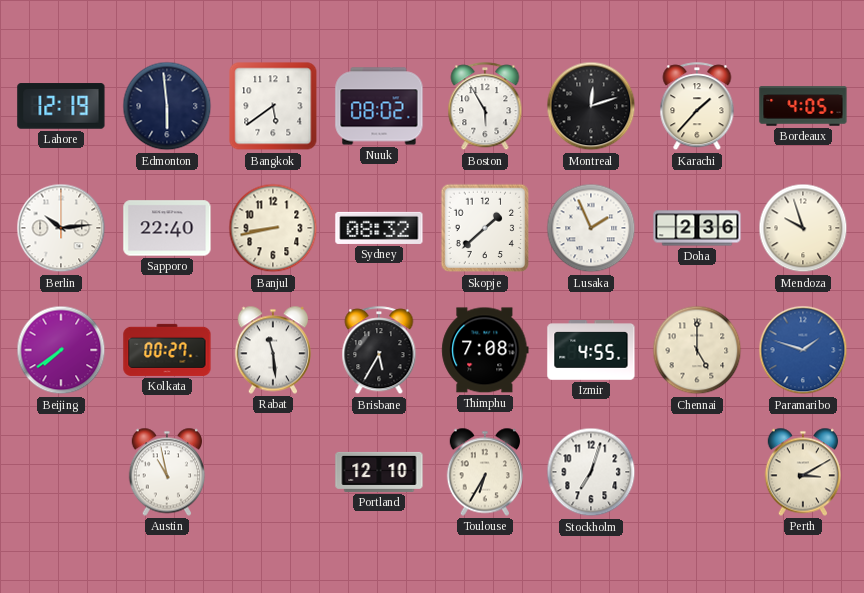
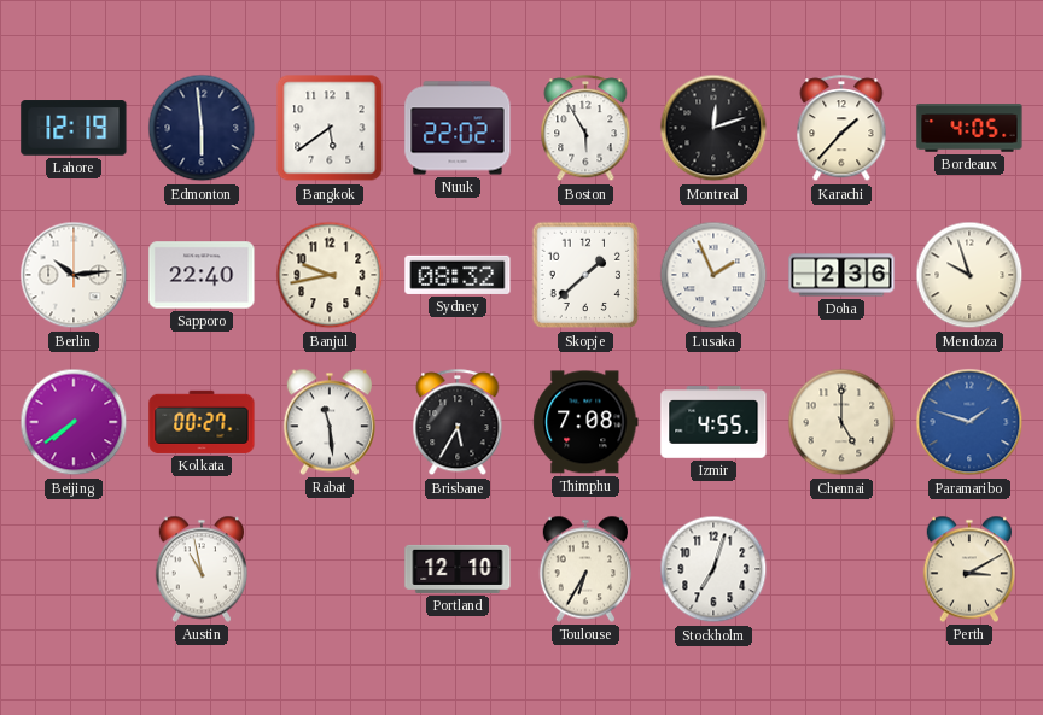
Nuuk: 08:02 -> 22:02
Banjul: 8:43 -> 9:43
